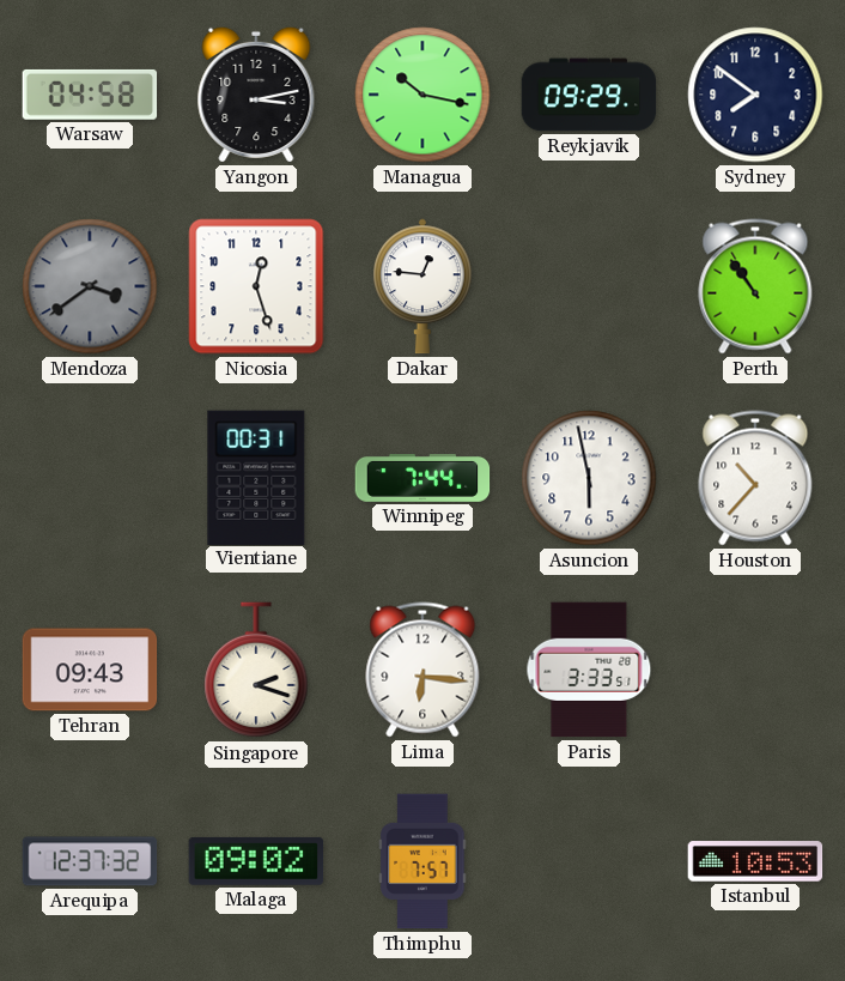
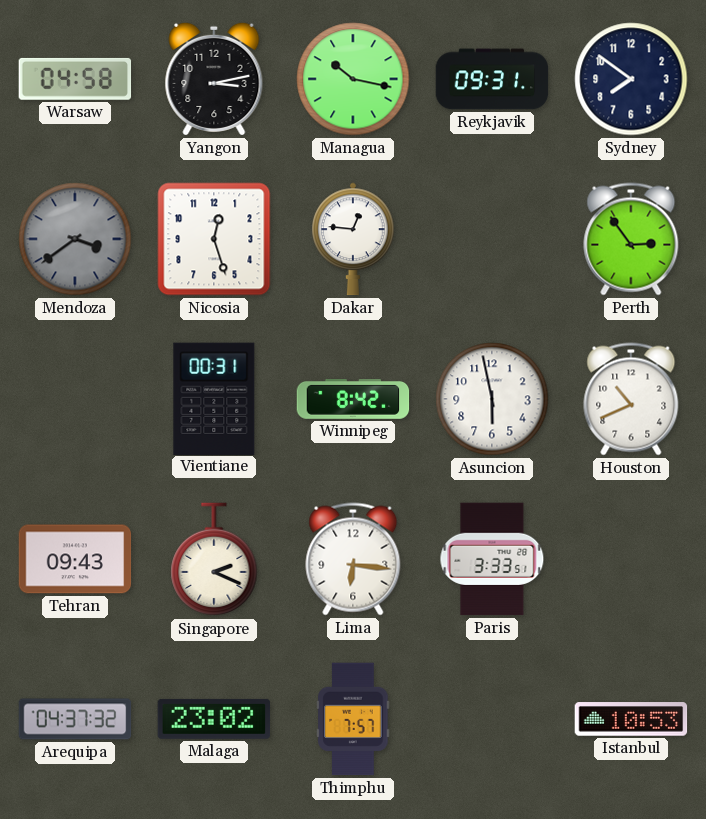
Reykjavik: 09:29 -> 09:31
Perth: 10:54 -> 2:54
Winnipeg: 7:44 -> 8:42
Houston: 10:37 -> 10:41
Singapore: 2:18 -> 2:19
Arequipa: 12:37 -> 04:37
Malaga: 09:02 -> 23:02
